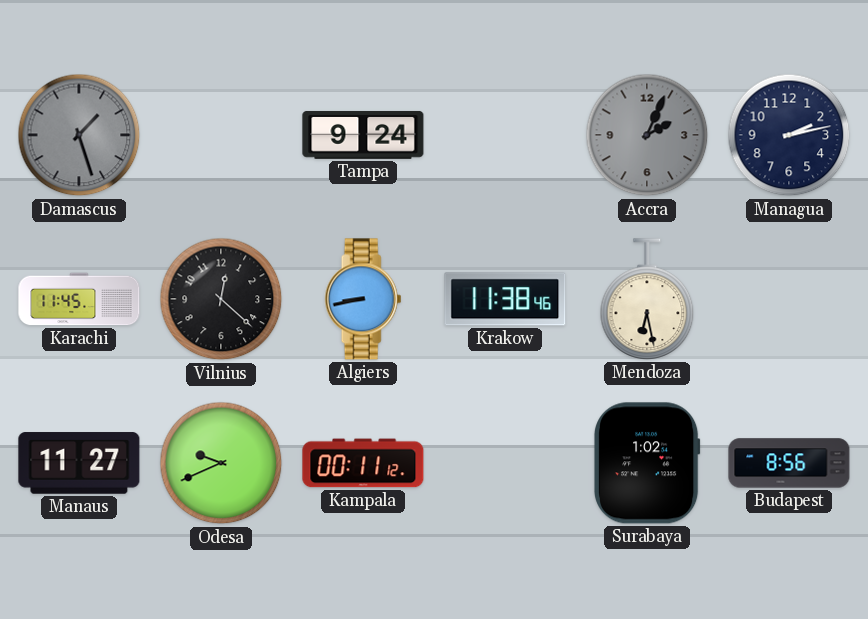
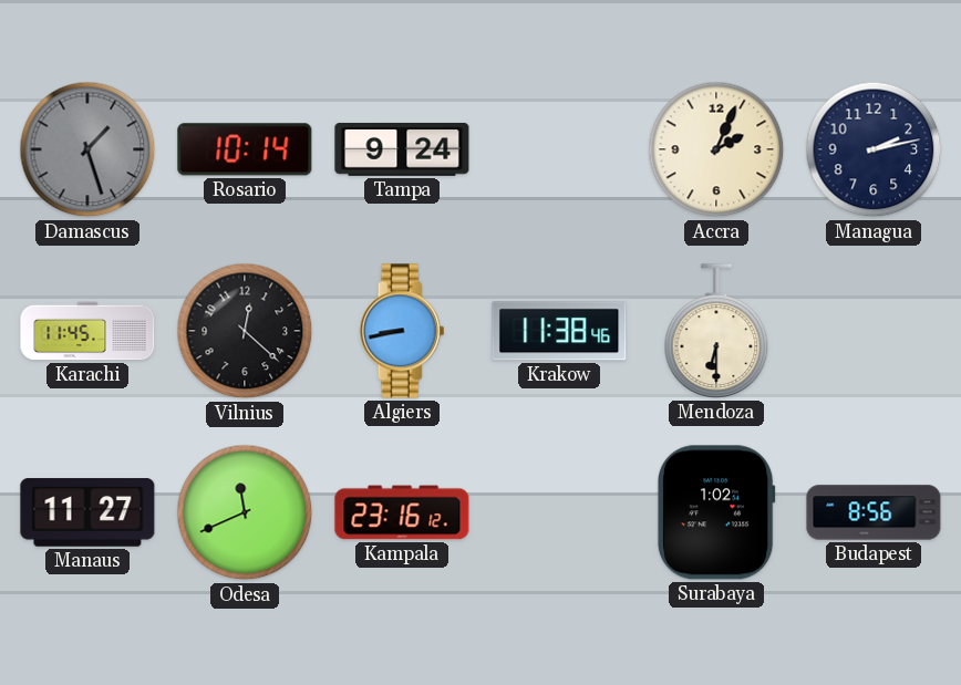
Rosario: none -> 10:14
Accra dial: grey -> cream
Mendoza: 6:28 -> 6:30
Odesa: 9:41 -> 11:41
Kampala: 00:11 -> 23:16
